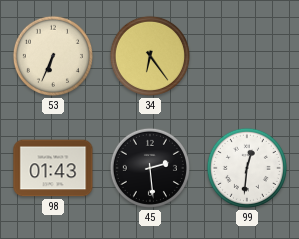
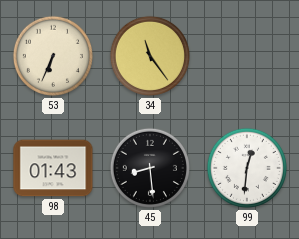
34: 6:24 -> 11:24
45: 2:29 -> 8:29
